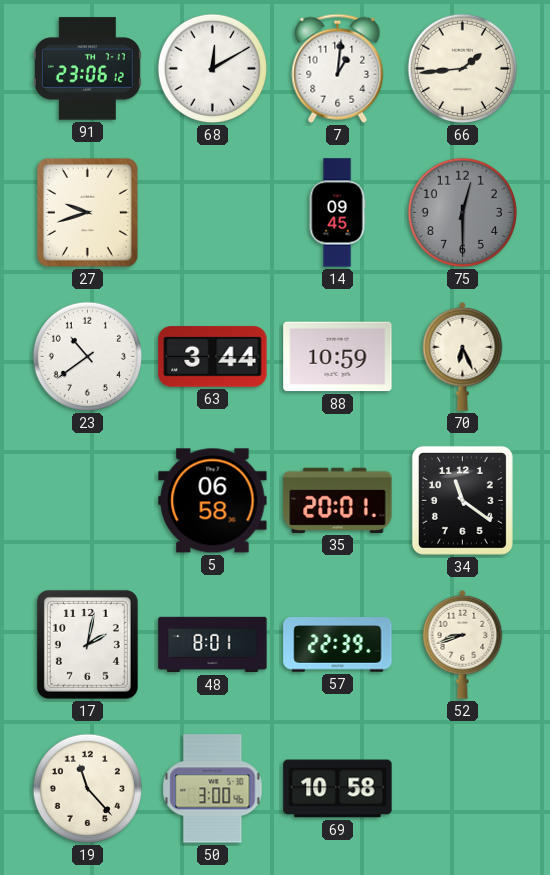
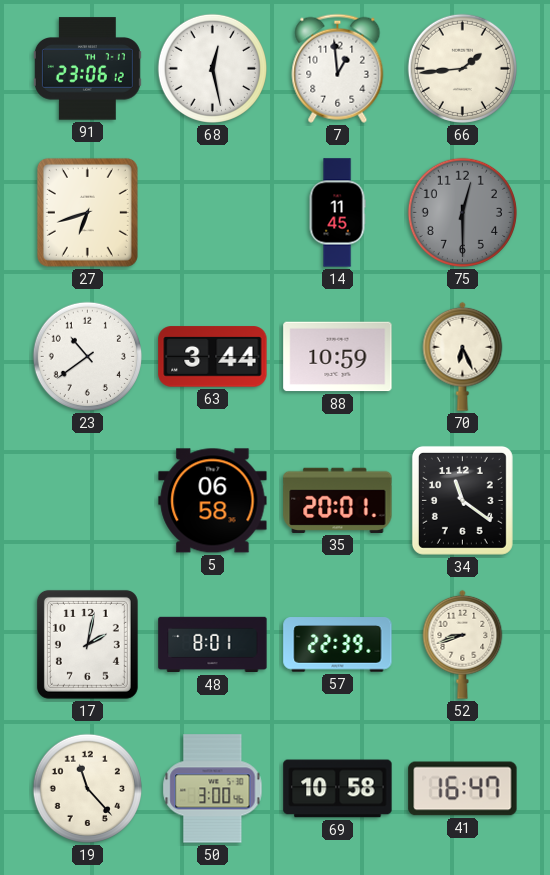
68: 12:10 -> 12:28
7: 1:01 -> 12:59
27: 9:42 -> 6:42
14: 09:45 -> 11:45
41: none -> 16:47
